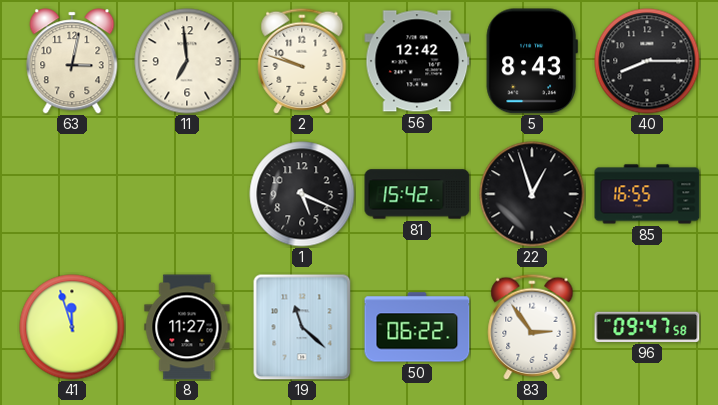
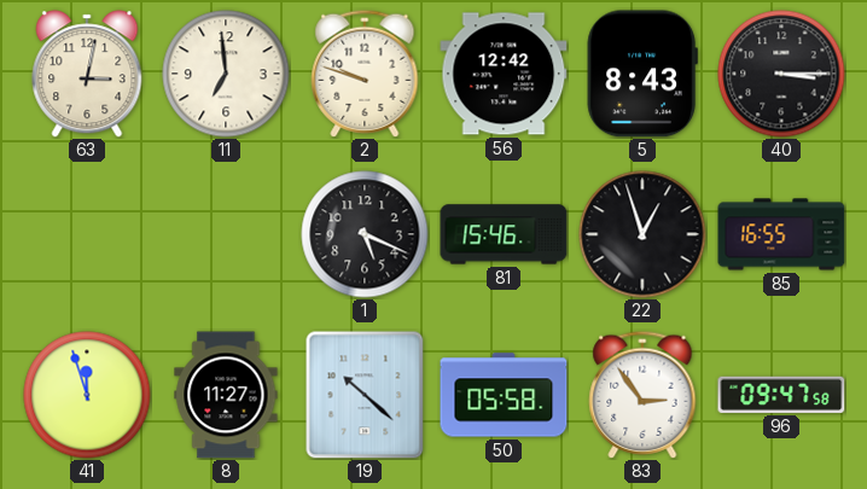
40: 8:15 -> 3:15
81: 15:42 -> 15:46
19: 11:22 -> 10:22
50: 06:22 -> 05:58
